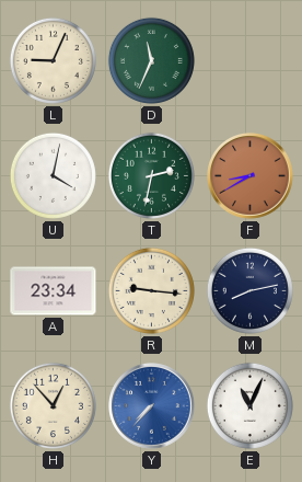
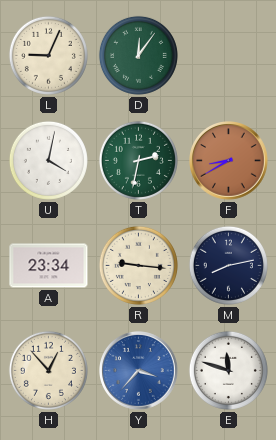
D: 11:34 -> 12:06
Y: 7:37 -> 3:37
E: 11:04 -> 11:48
